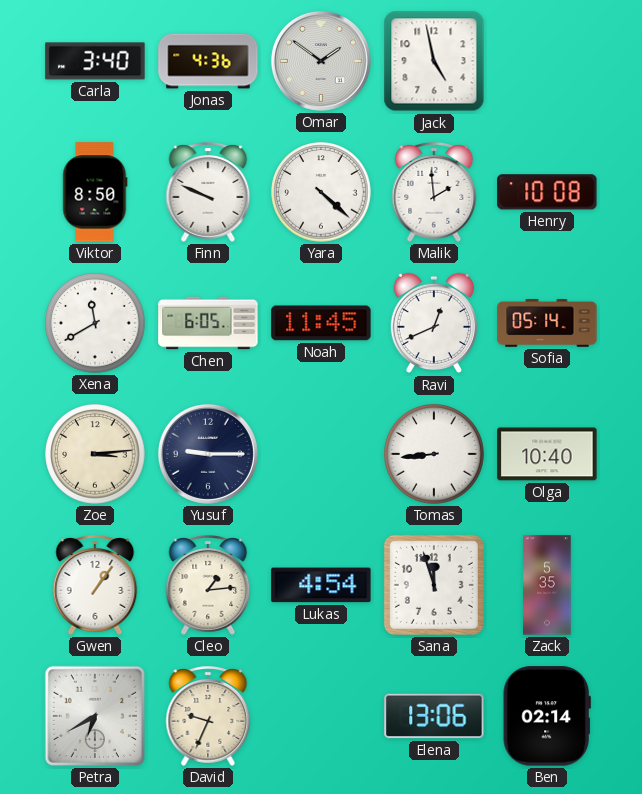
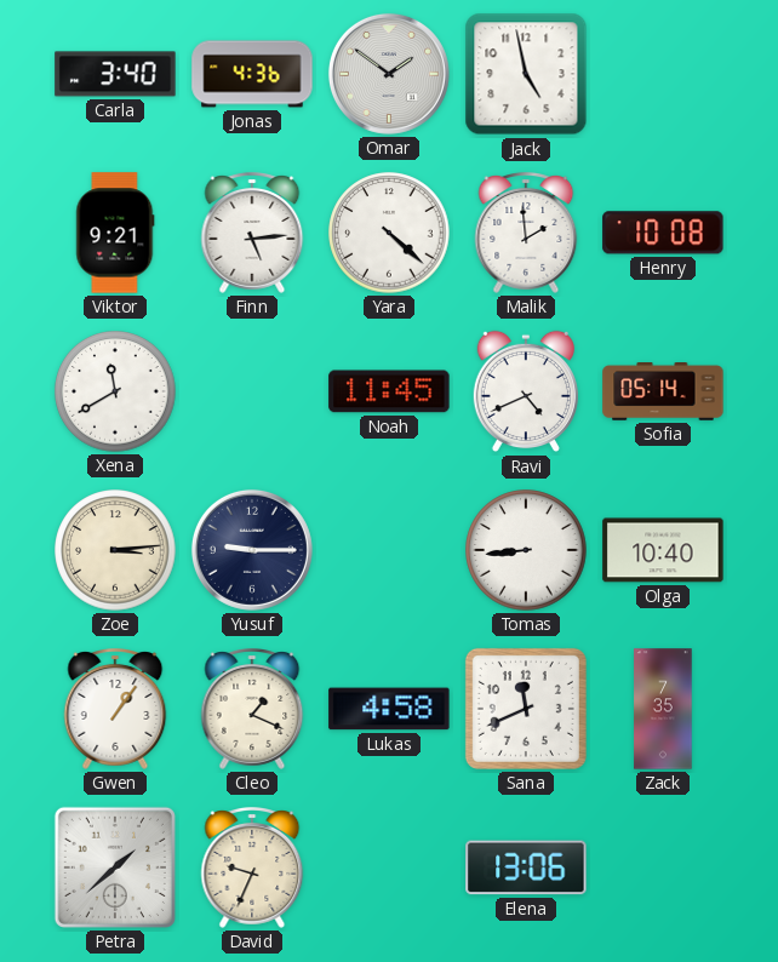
Viktor: 8:50 -> 9:21
Finn: 9:49 -> 5:14
Chen: 6:05 -> none
Ravi: 12:41 -> 4:41
Cleo: 1:14 -> 1:19
Lukas: 4:54 -> 4:58
Sana: 11:57 -> 11:41
Zack: 5:35 -> 7:35
Petra: 6:40 -> 1:38
Ben: 02:14 -> none
